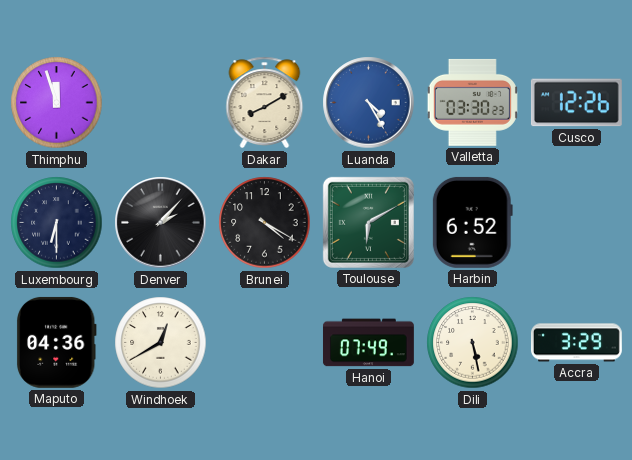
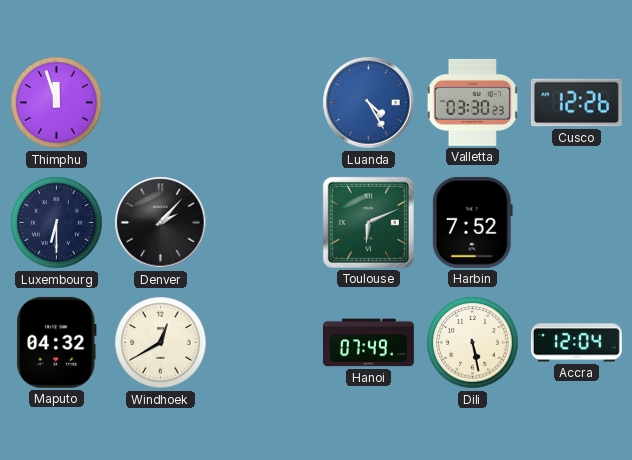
Dakar: 8:10 -> none
Brunei: 4:20 -> none
Toulouse: 6:10 -> 6:11
Harbin: 6:52 -> 7:52
Maputo: 04:36 -> 04:32
Accra: 3:29 -> 12:04
